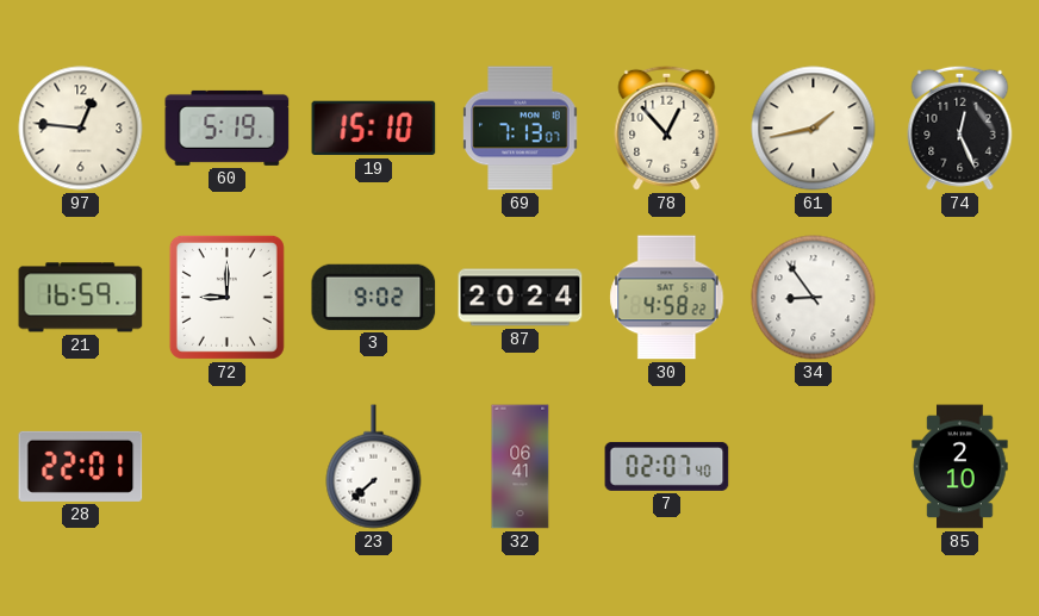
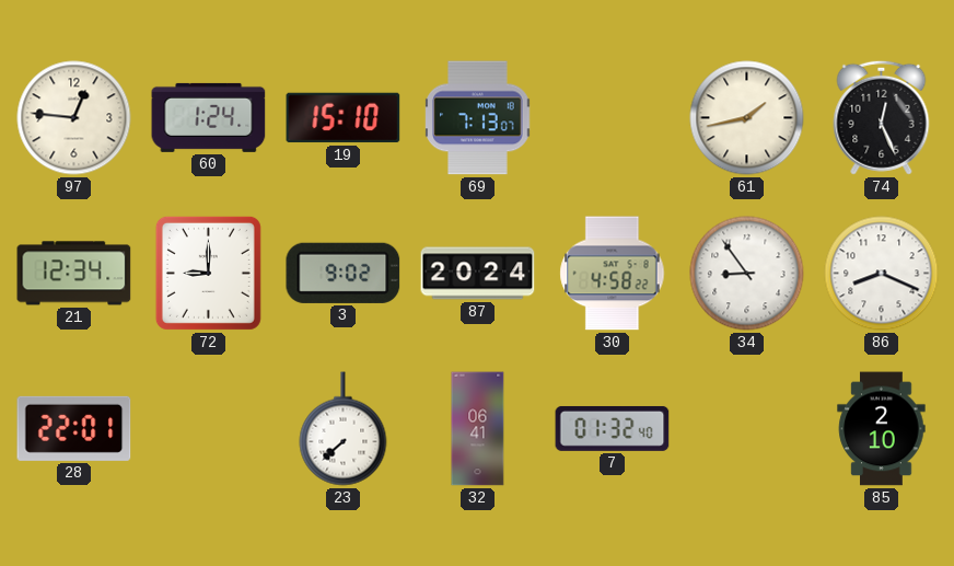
60: 5:19 -> 1:24
78: 12:53 -> none
21: 16:59 -> 12:34
86: none -> 8:19
7: 02:07 -> 01:32
